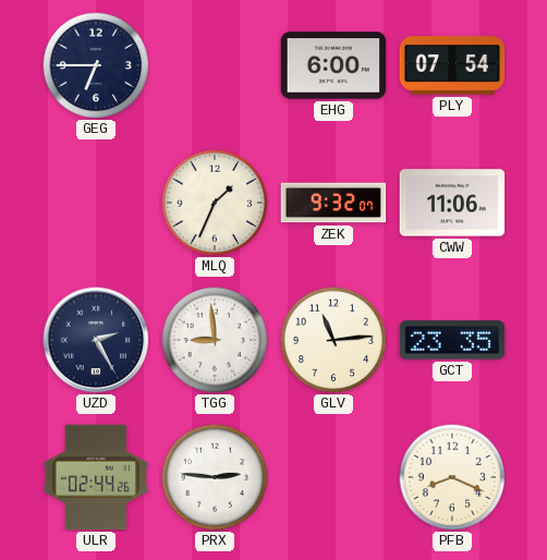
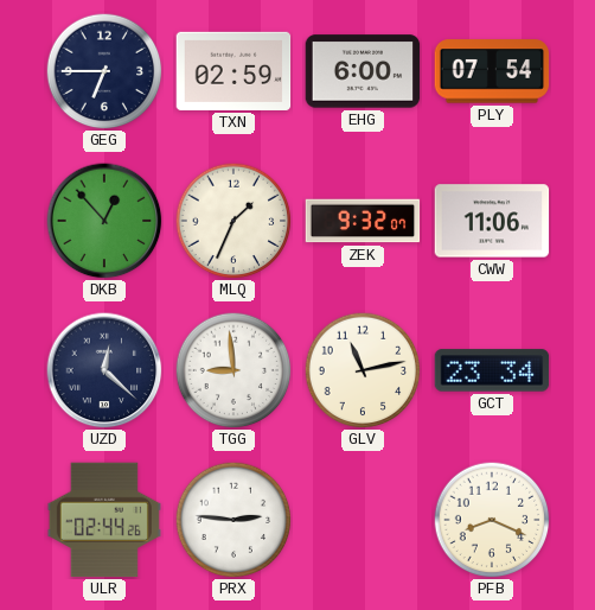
TXN: none -> 02:59
DKB: none -> 12:53
UZD: 2:25 -> 12:22
GLV: 11:14 -> 11:13
GCT: 23:35 -> 23:34
